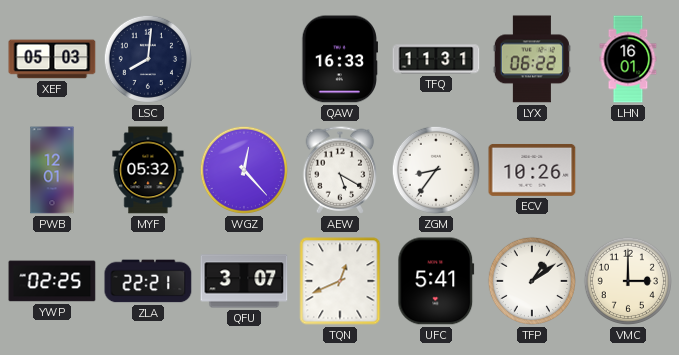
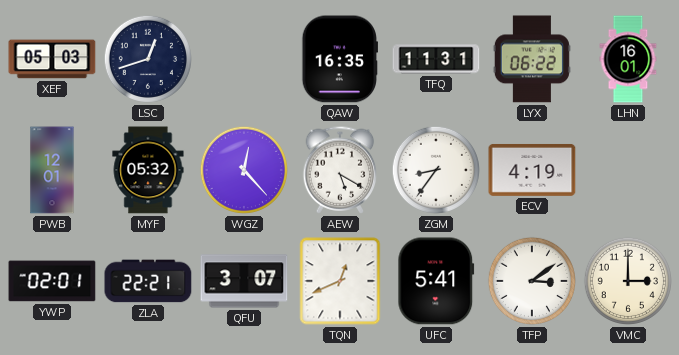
LSC: 8:01 -> 12:42
QAW: 16:33 -> 16:35
ECV: 10:26 -> 4:19
YWP: 02:25 -> 02:01
TFP: 1:09 -> 3:09
